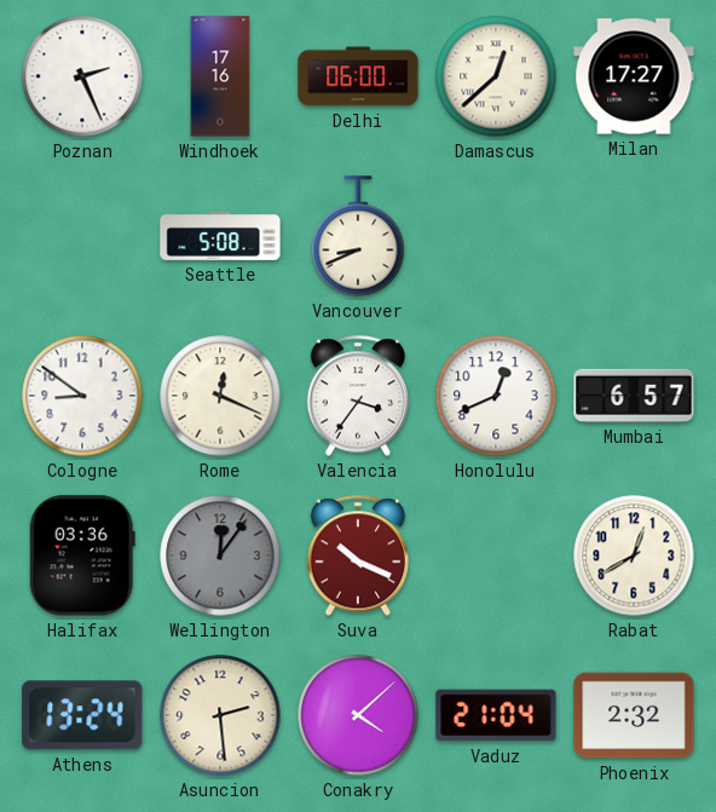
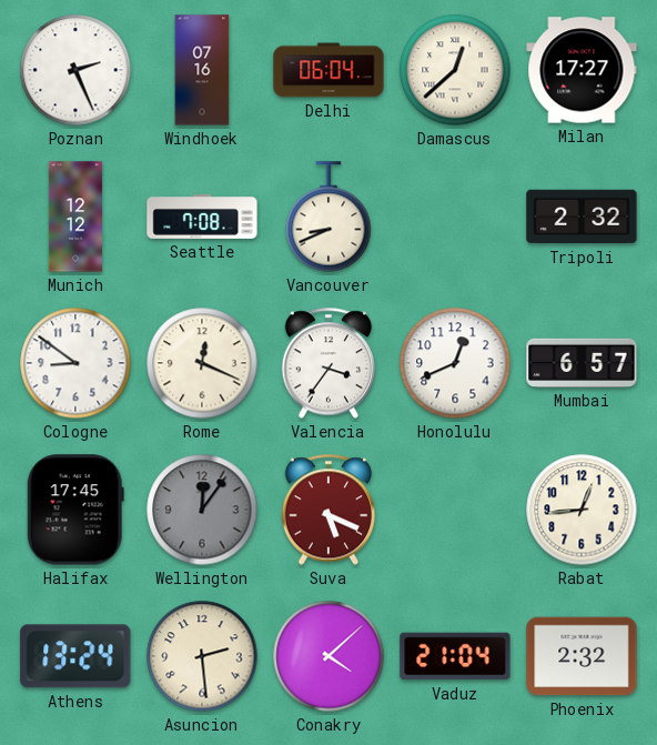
Windhoek: 17:16 -> 07:16
Delhi: 06:00 -> 06:04
Munich: none -> 12:12
Seattle: 5:08 -> 7:08
Tripoli: none -> 2:32
Halifax: 03:36 -> 17:45
Suva: 10:19 -> 5:19
Rabat: 12:40 -> 12:44
